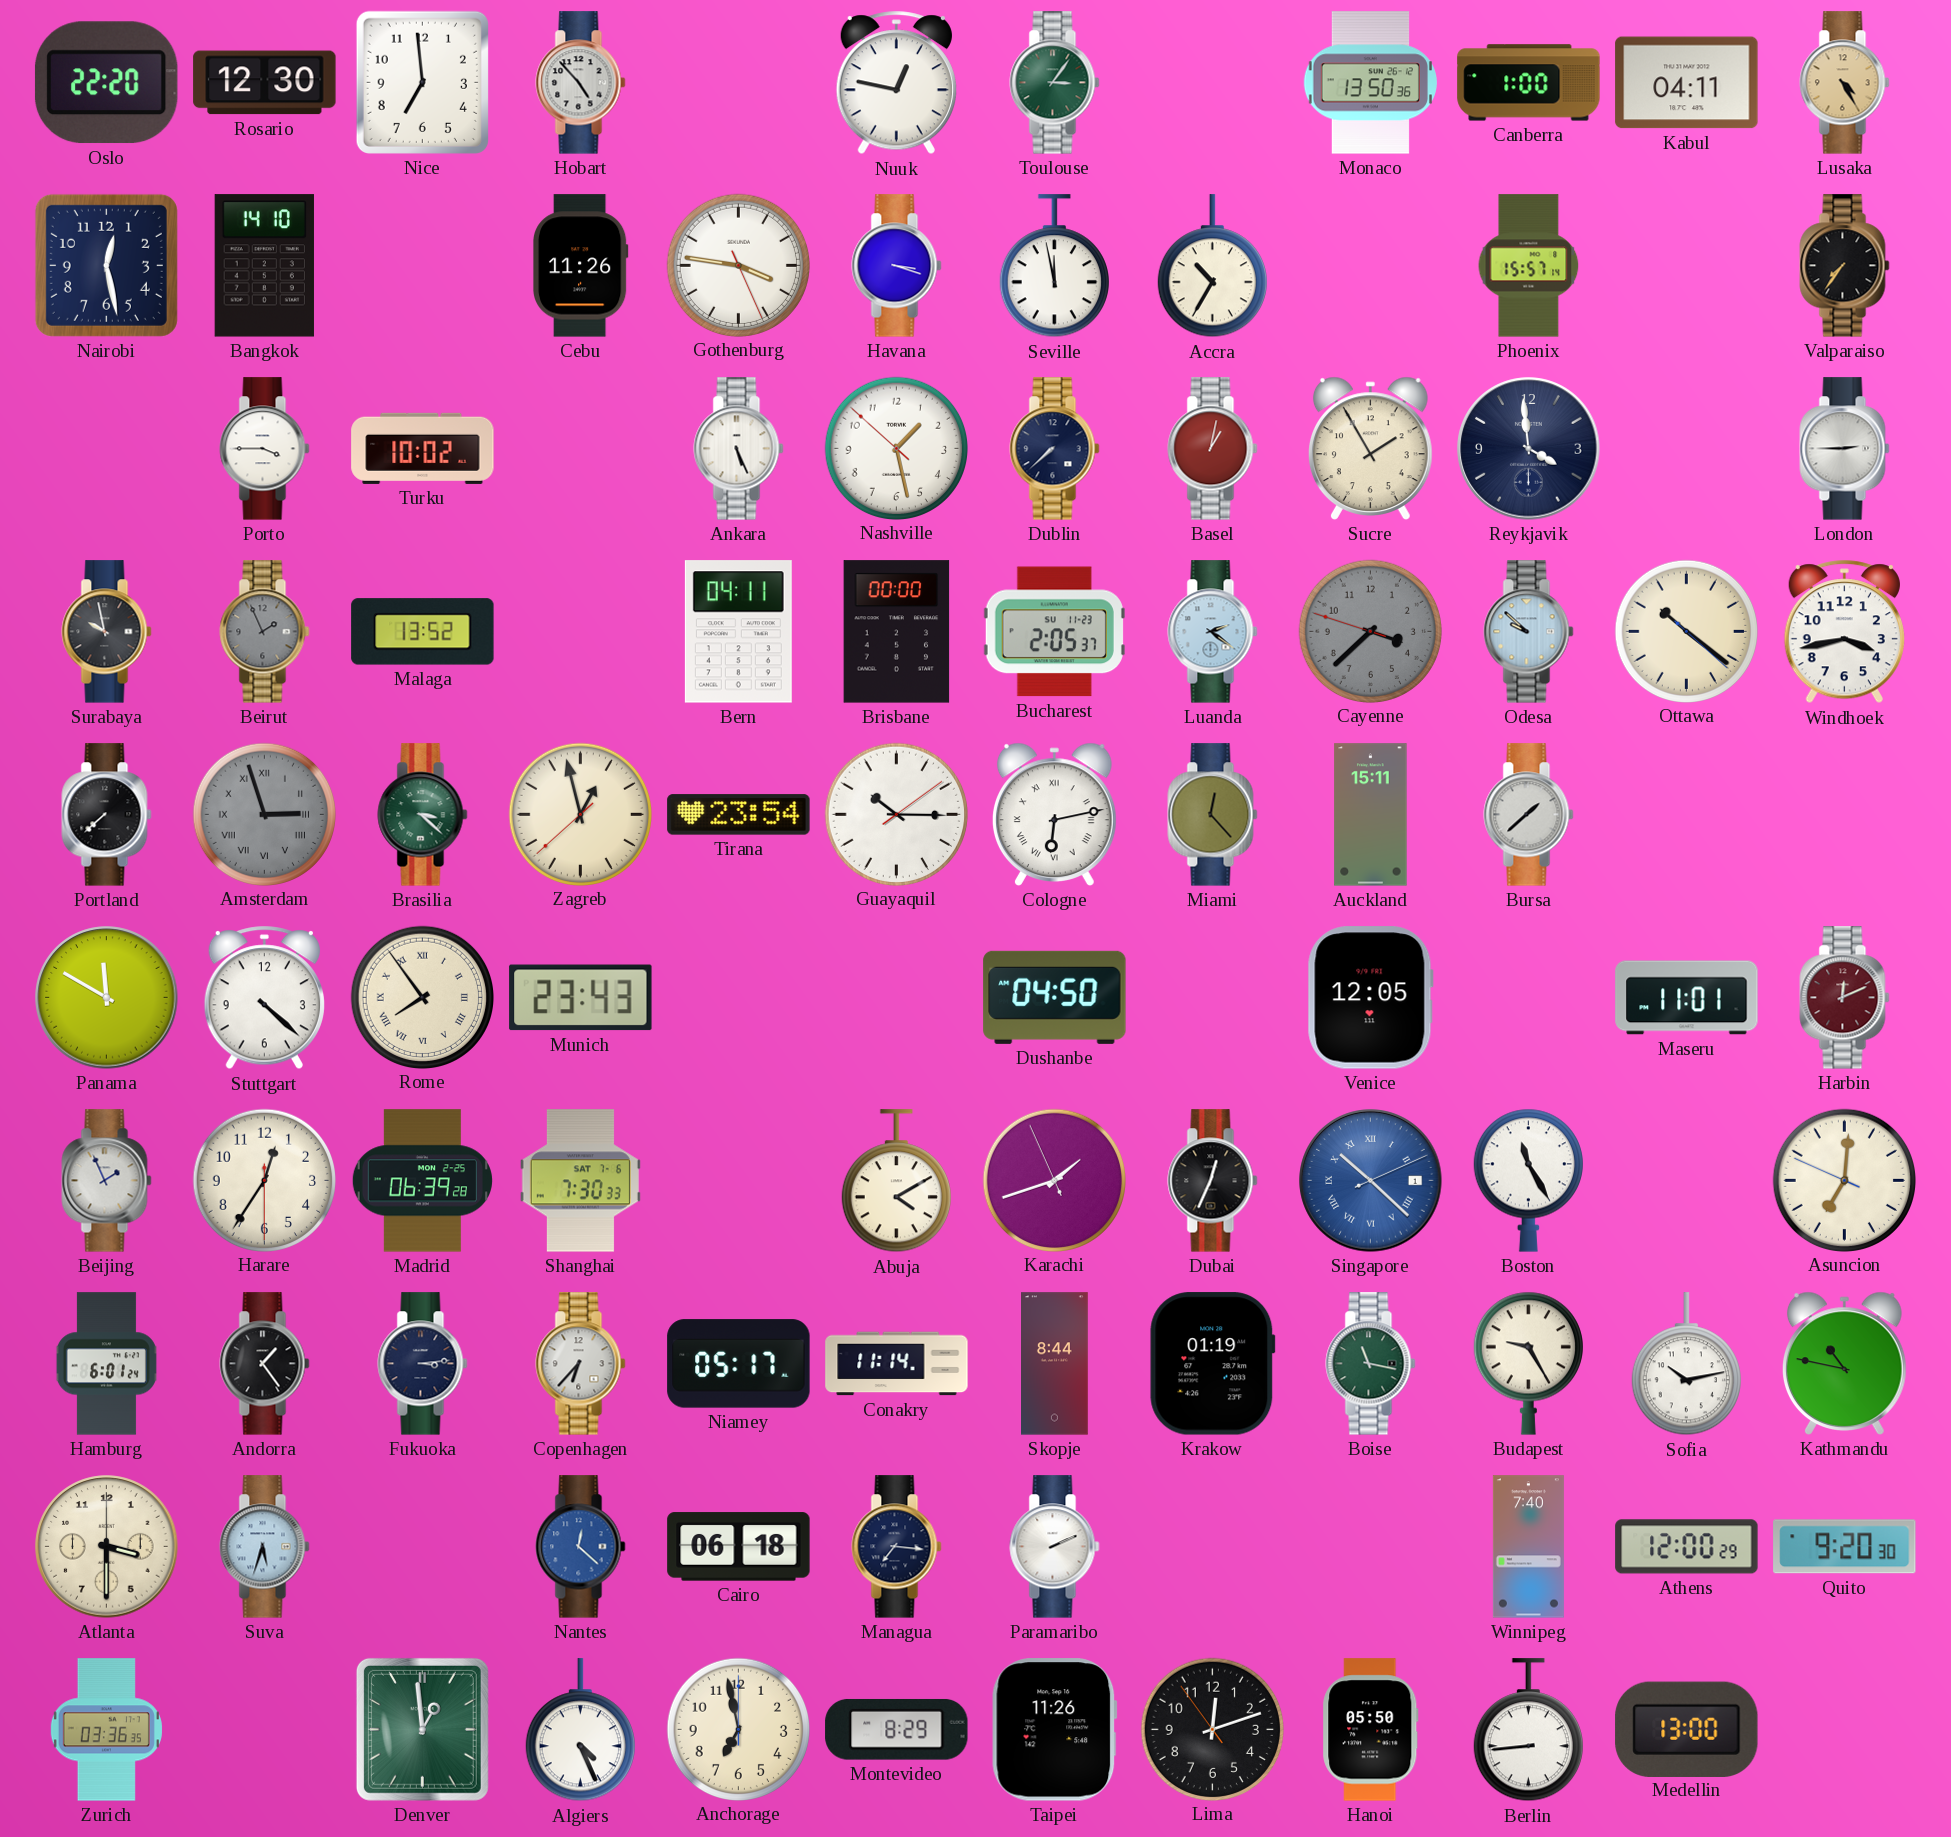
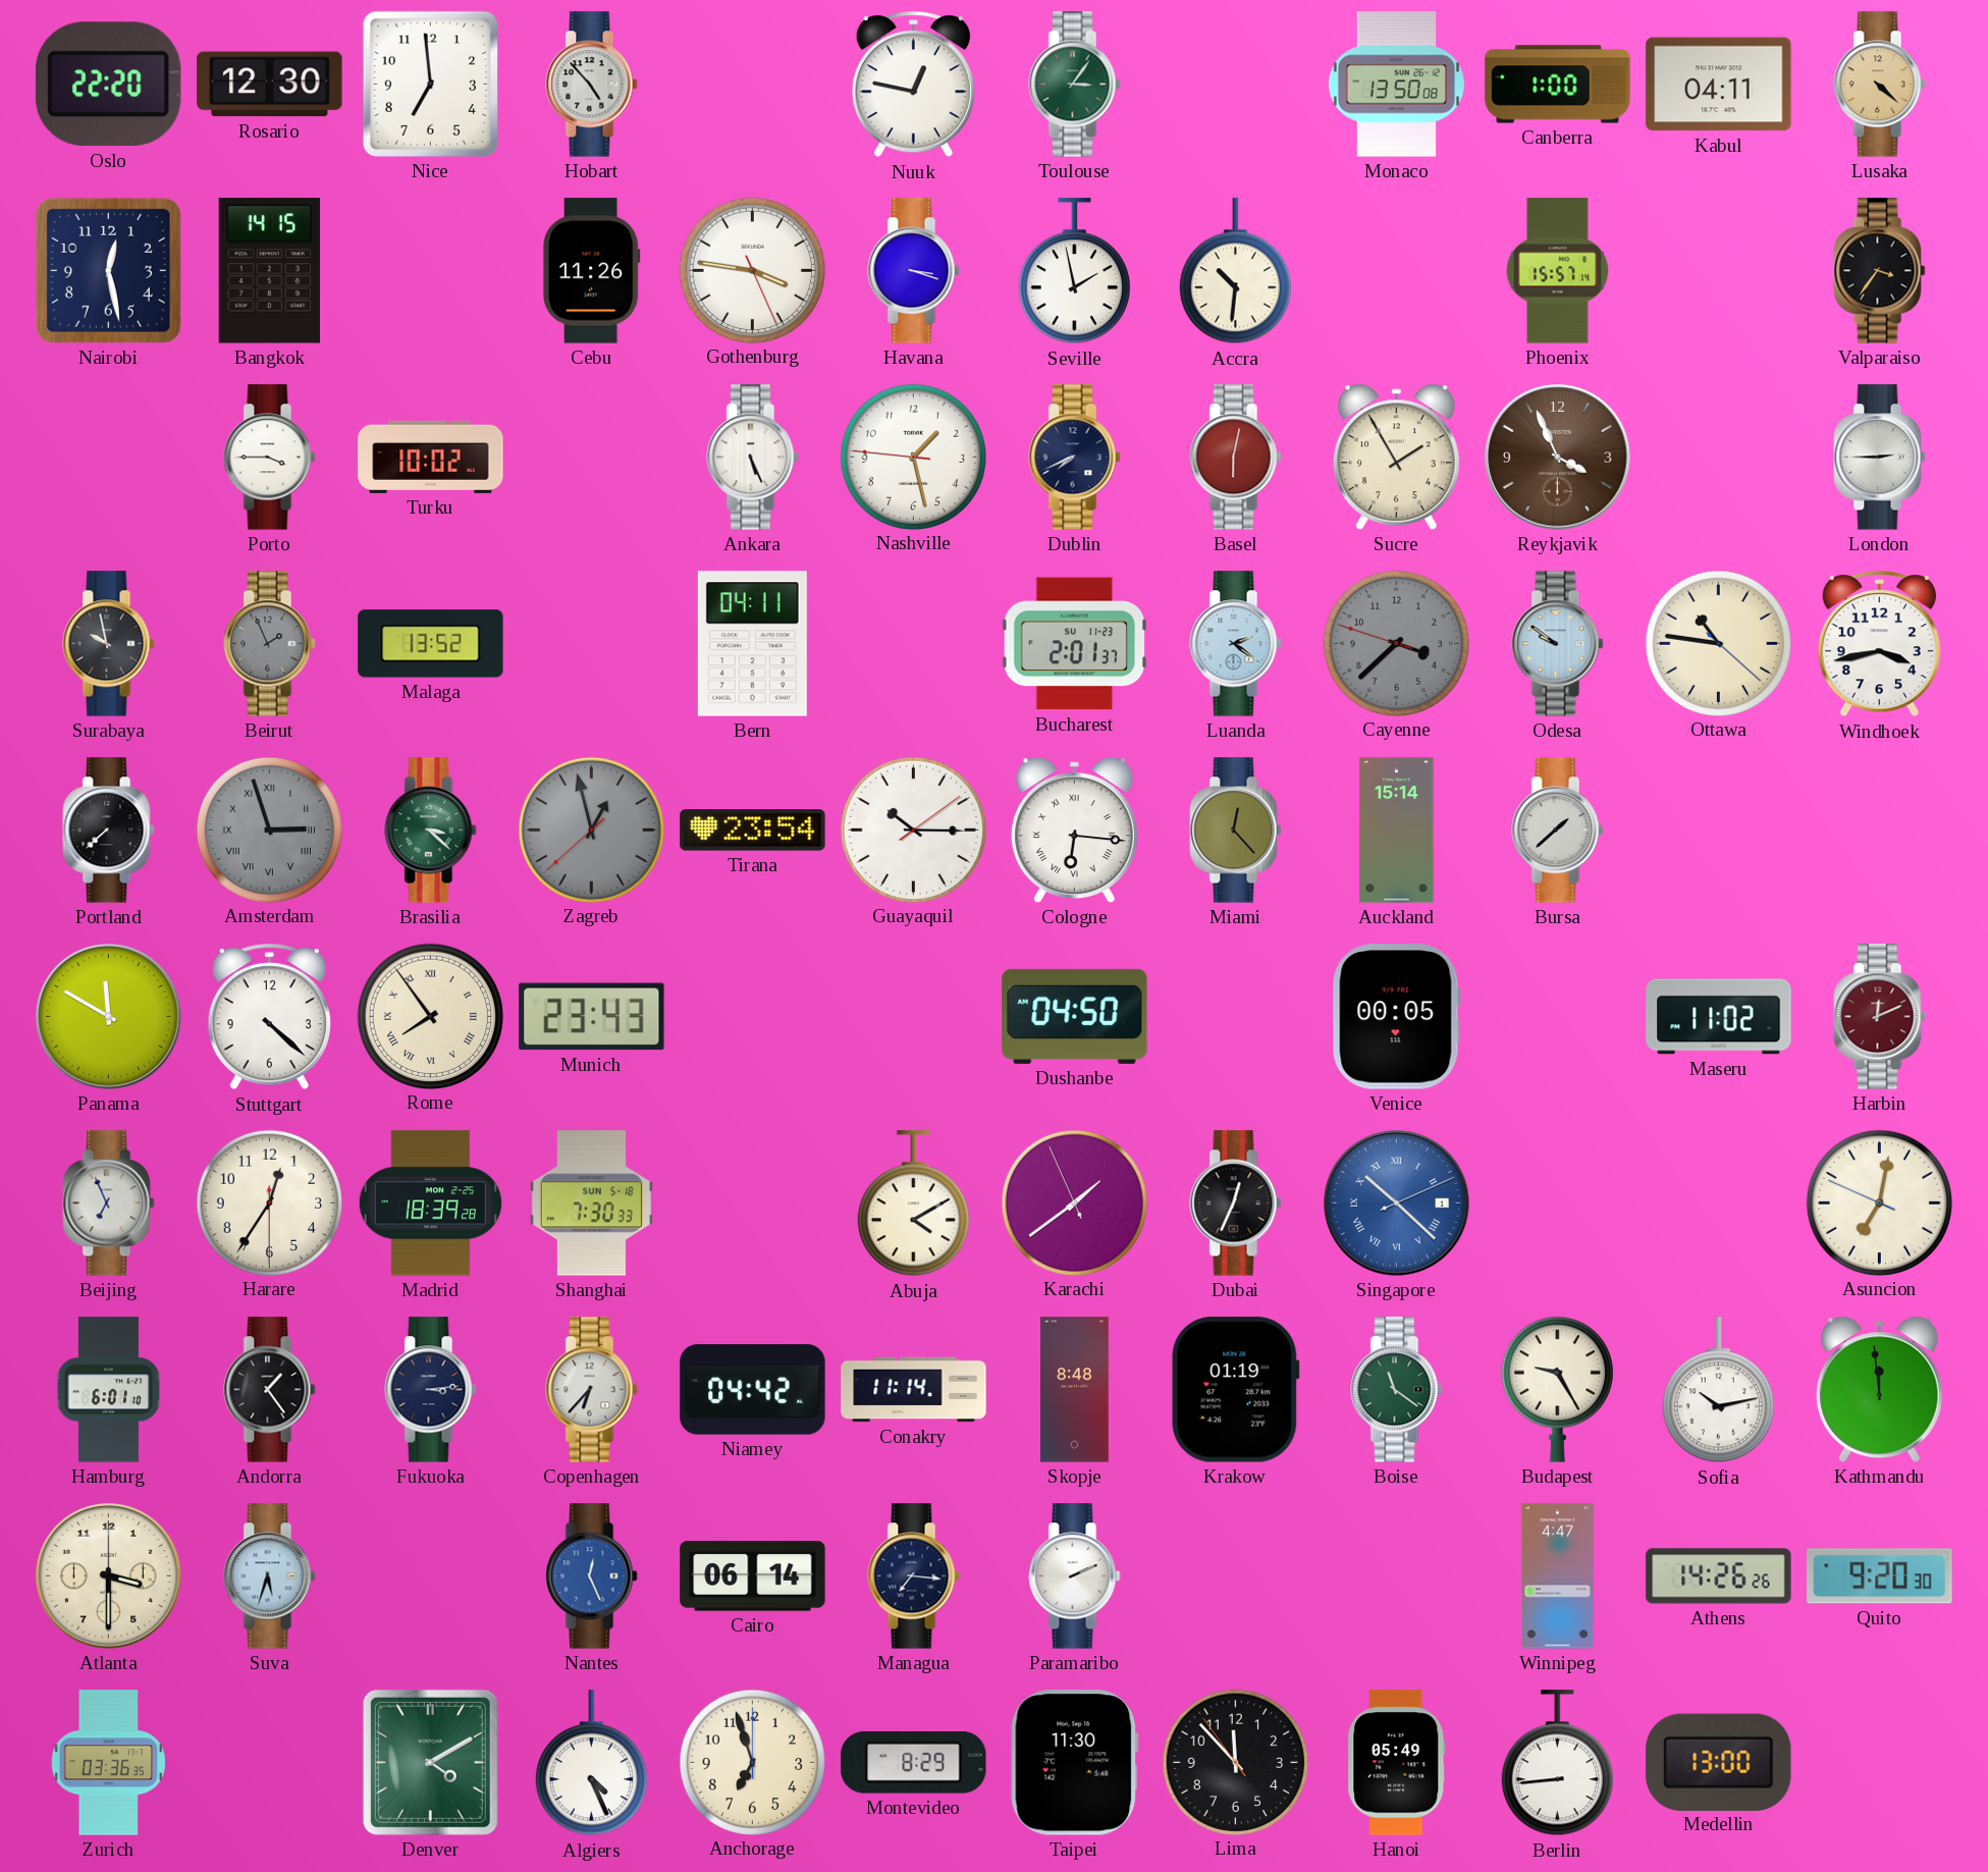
Monaco: 13:50:36 -> 13:50:08
Lusaka: 4:25 -> 4:22
Bangkok: 14:10 -> 14:15
Seville: 11:58 -> 1:58
Accra: 10:35 -> 10:31
Valparaiso: 7:36 -> 3:36
Nashville: 1:27:52 -> 1:27:46
Dublin: 7:38 -> 7:41
Basel: 1:02 -> 6:02
Reykjavik: 3:59 -> 3:56
Reykjavik dial: navy -> brown
Brisbane: 00:00 -> none
Bucharest: 2:05 -> 2:01
Odesa: 9:52 -> 9:51
Ottawa: 10:21 -> 10:46
Zagreb dial: cream -> grey
Cologne: 6:13 -> 6:16
Auckland: 15:11 -> 15:14
Venice: 12:05 -> 00:05
Maseru: 11:01 -> 11:02
Beijing: 1:56 -> 6:56
Madrid: 06:39 -> 18:39
Shanghai date: SAT 7-6 -> SUN 5-18
Karachi: 1:41 -> 1:38
Boston: 11:25 -> none
Asuncion: 7:00 -> 7:01
Hamburg: 6:01:24 -> 6:01:10
Niamey: 05:17 -> 04:42
Skopje: 8:44 -> 8:48
Boise: 11:17 -> 11:21
Kathmandu: 10:47 -> 11:59
Nantes: 12:22 -> 12:26
Cairo: 06:18 -> 06:14
Winnipeg: 7:40 -> 4:47
Athens: 12:00 -> 14:26
Denver: 12:59 -> 4:10
Anchorage: 6:58 -> 6:57
Taipei: 11:26 -> 11:30
Lima: 12:11 -> 11:52
Hanoi: 05:50 -> 05:49
